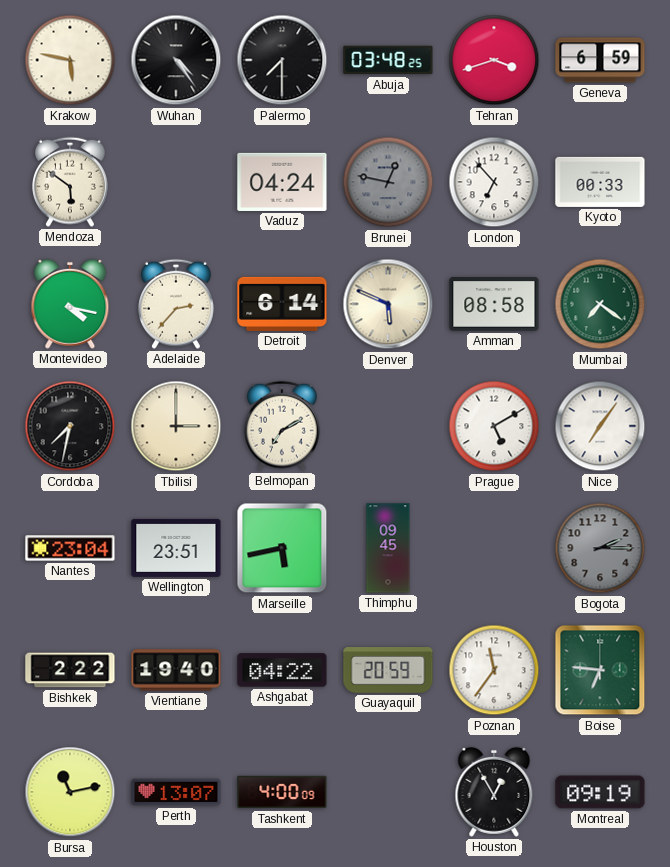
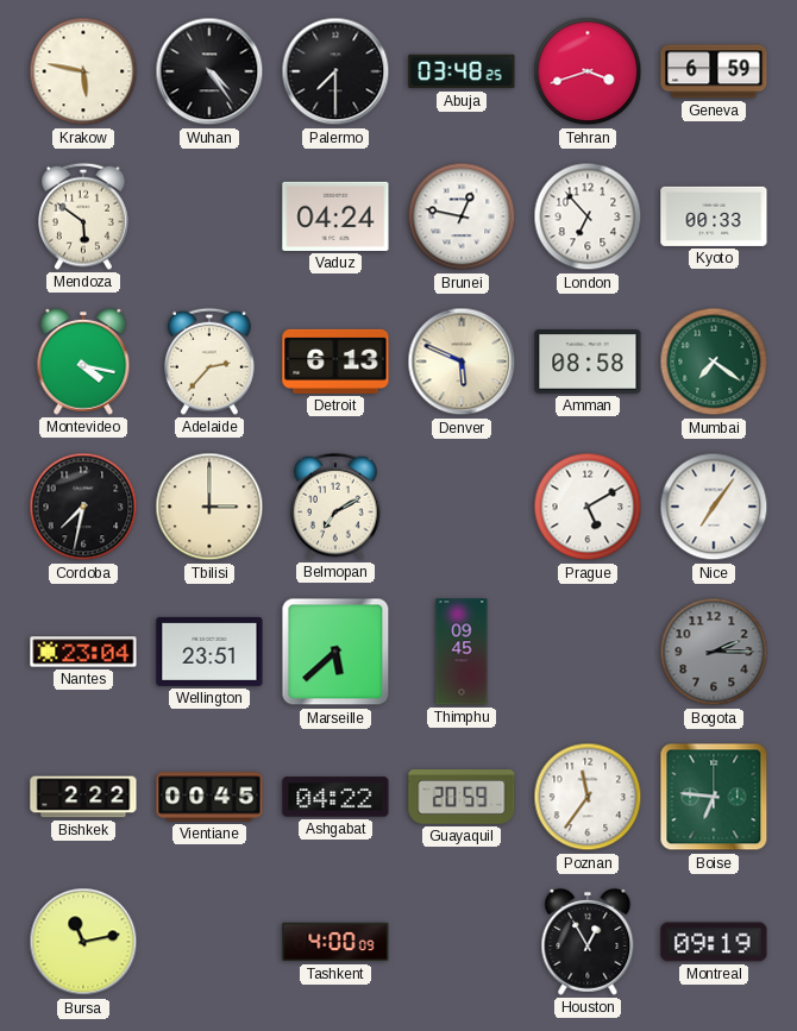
Brunei dial: grey -> white
Detroit: 6:14 -> 6:13
Marseille: 5:43 -> 5:38
Vientiane: 19:40 -> 00:45
Perth: 13:07 -> none
